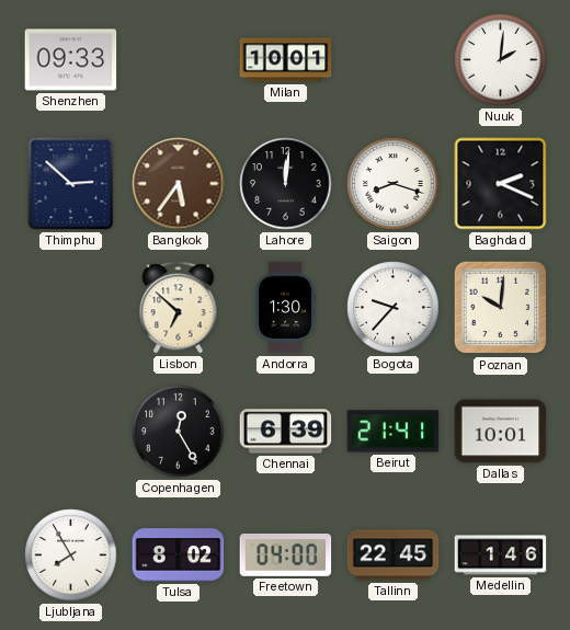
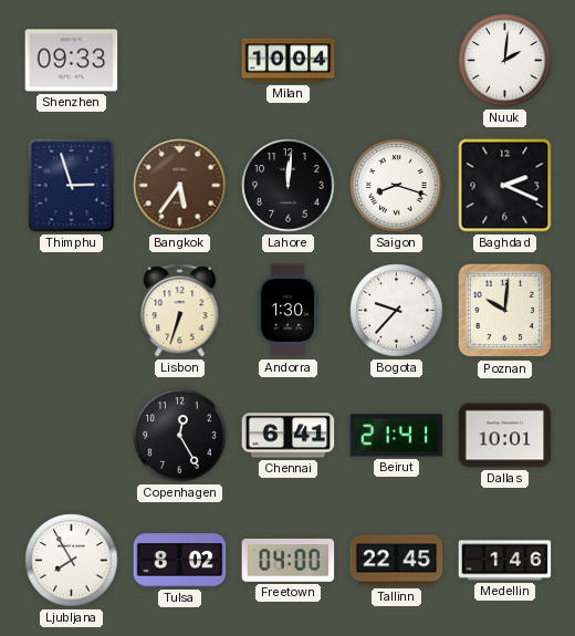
Milan: 10:01 -> 10:04
Thimphu: 2:52 -> 2:57
Lisbon: 6:52 -> 6:33
Chennai: 6:39 -> 6:41
